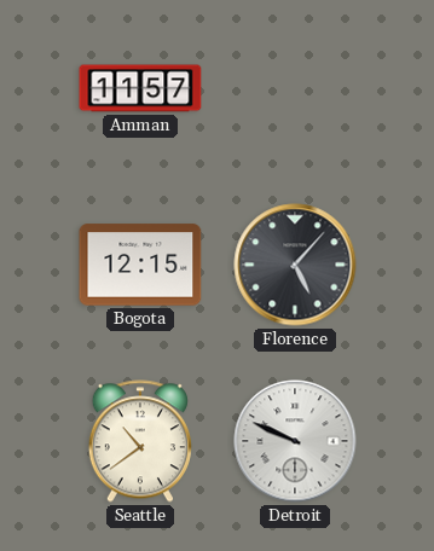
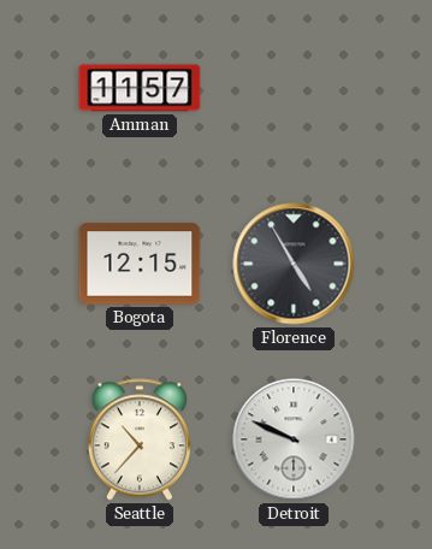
Florence: 5:07 -> 4:55
Seattle: 10:39 -> 10:37
